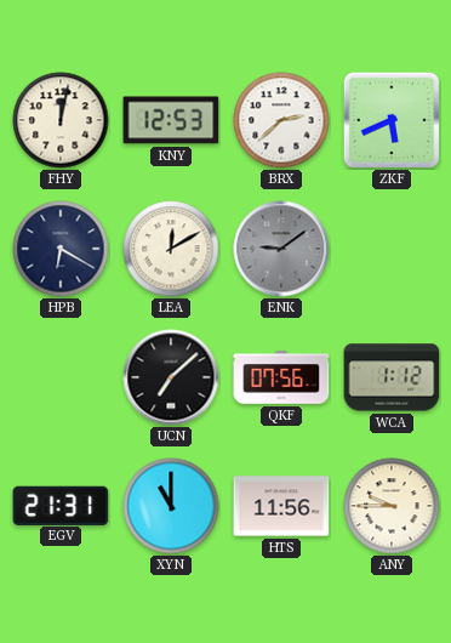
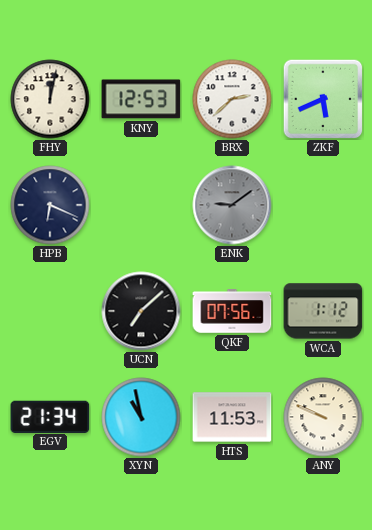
HPB: 6:20 -> 6:19
LEA: 12:10 -> none
EGV: 21:31 -> 21:34
XYN: 11:00 -> 10:58
HTS: 11:56 -> 11:53
ANY: 9:45 -> 9:49
